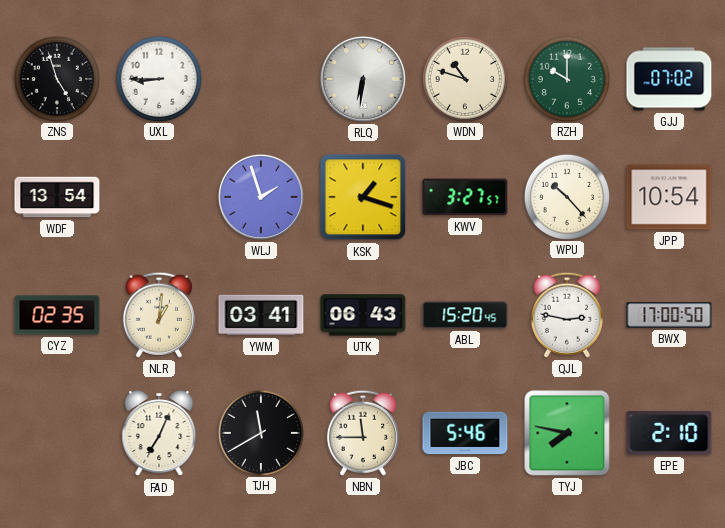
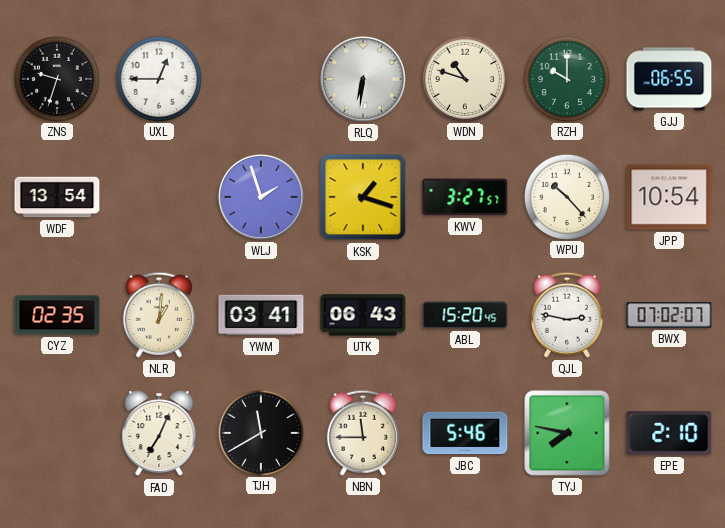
ZNS: 4:57 -> 9:33
UXL: 8:45 -> 12:45
GJJ: 07:02 -> 06:55
BWX: 17:00 -> 07:02
